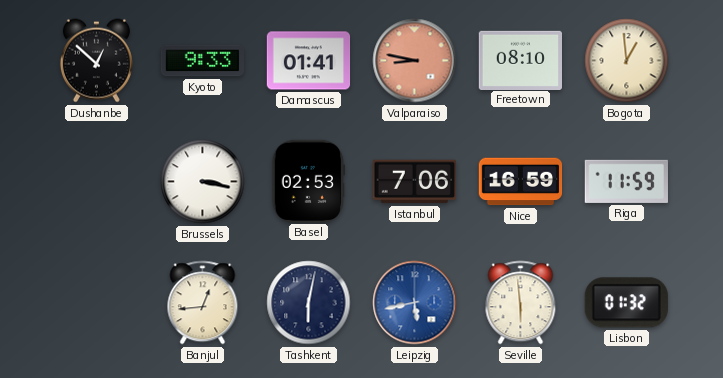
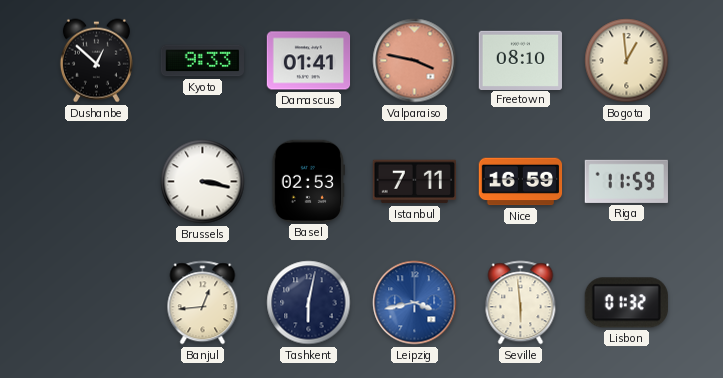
Valparaiso: 8:47 -> 3:47
Istanbul: 7:06 -> 7:11
Leipzig: 5:43 -> 3:43
